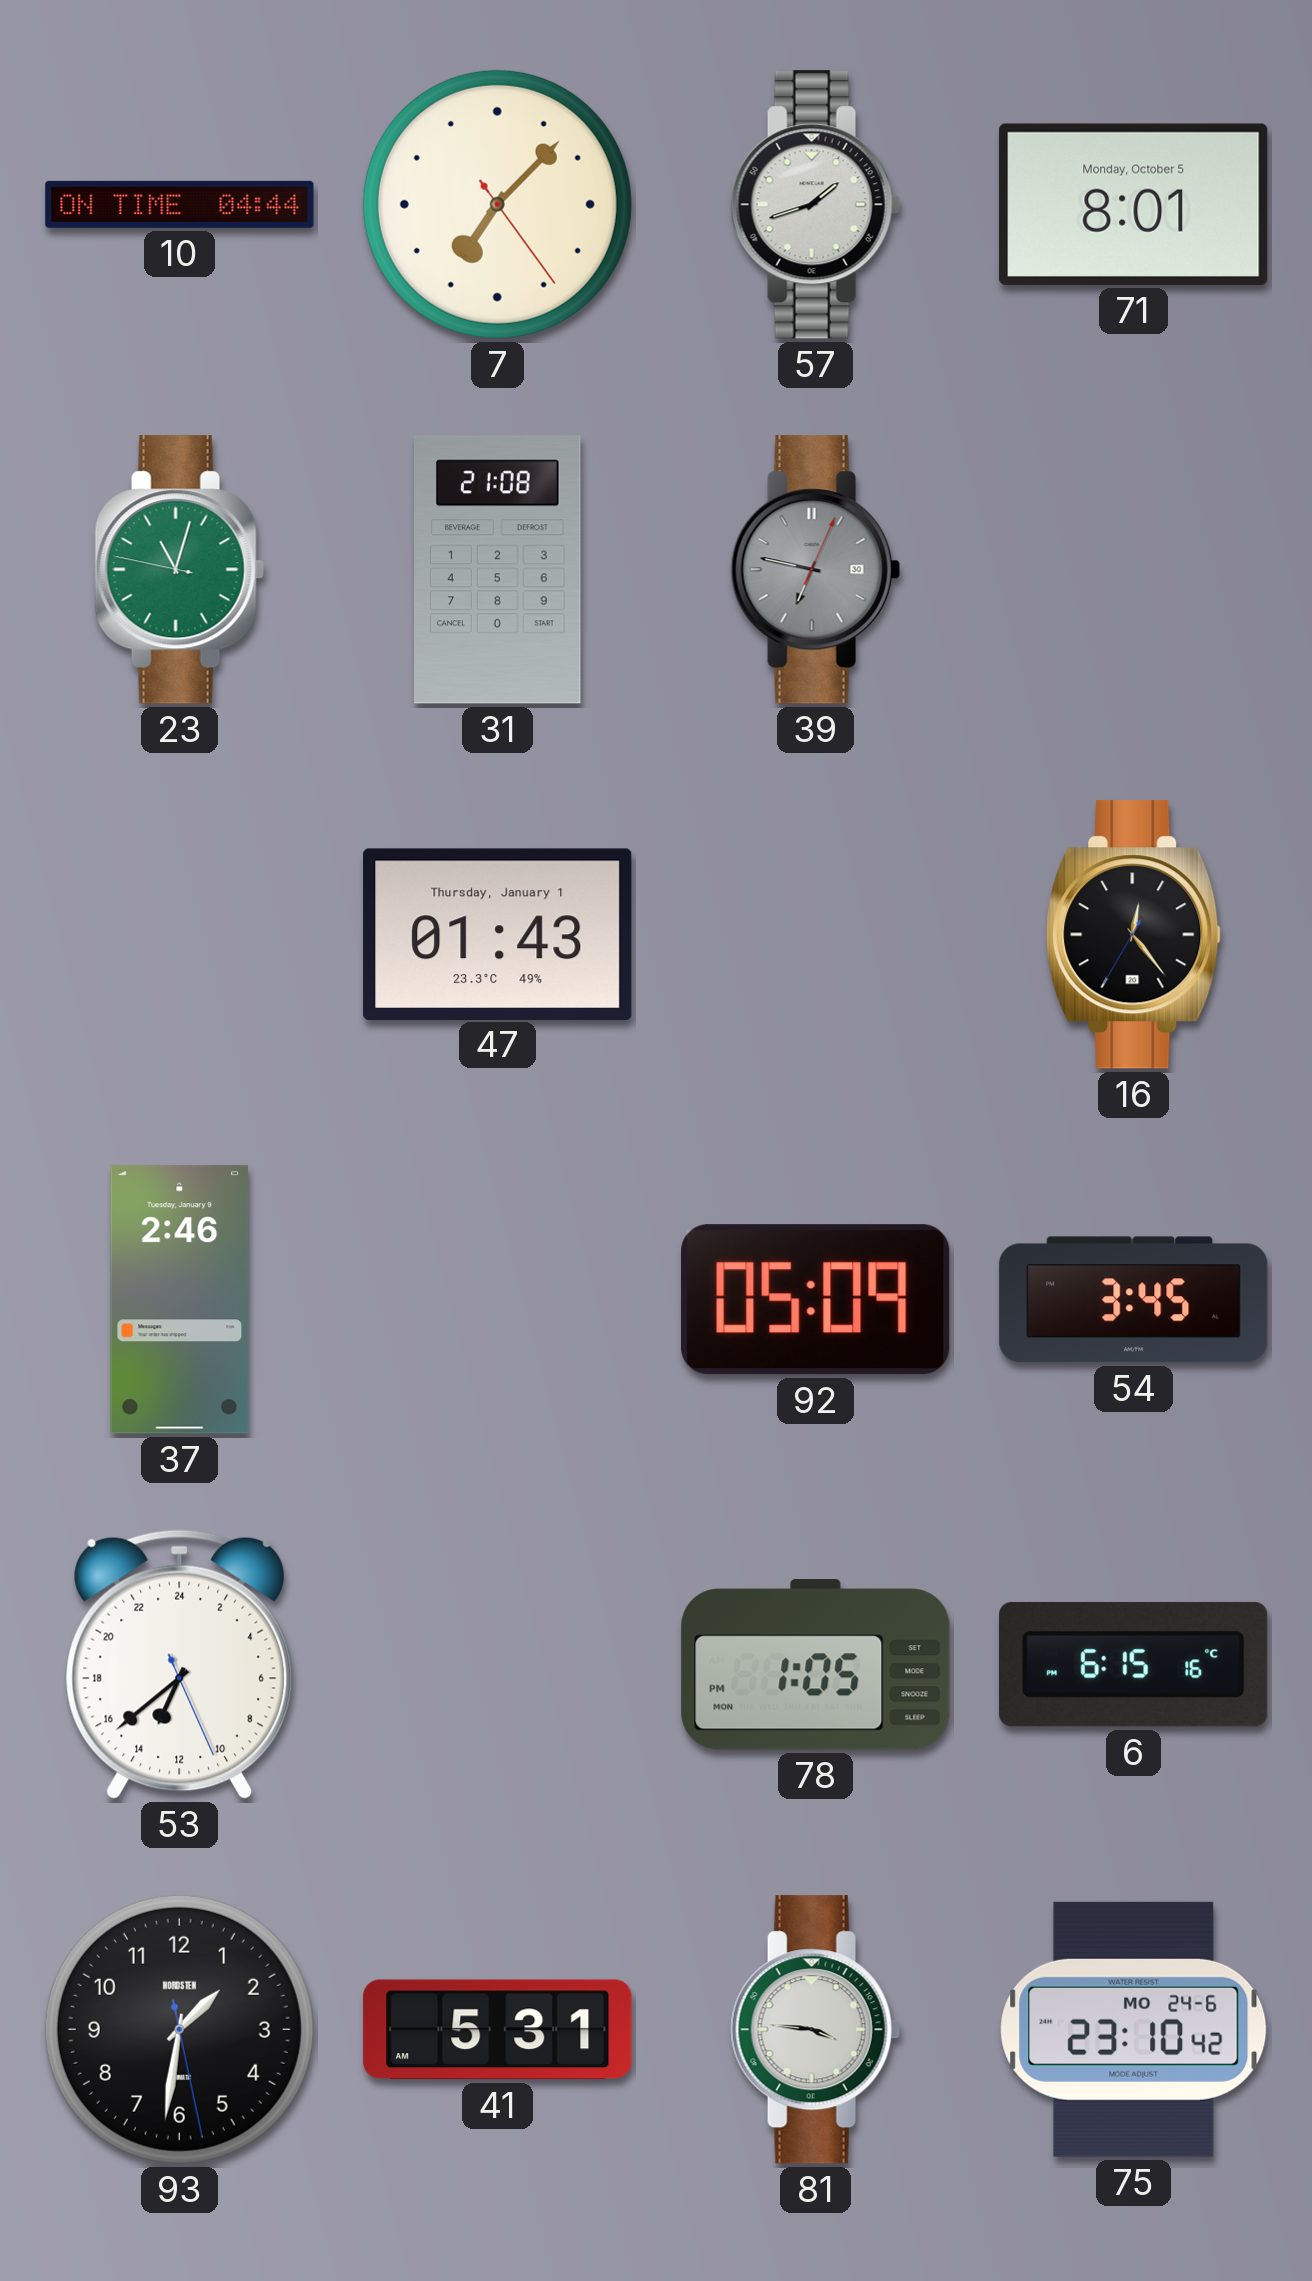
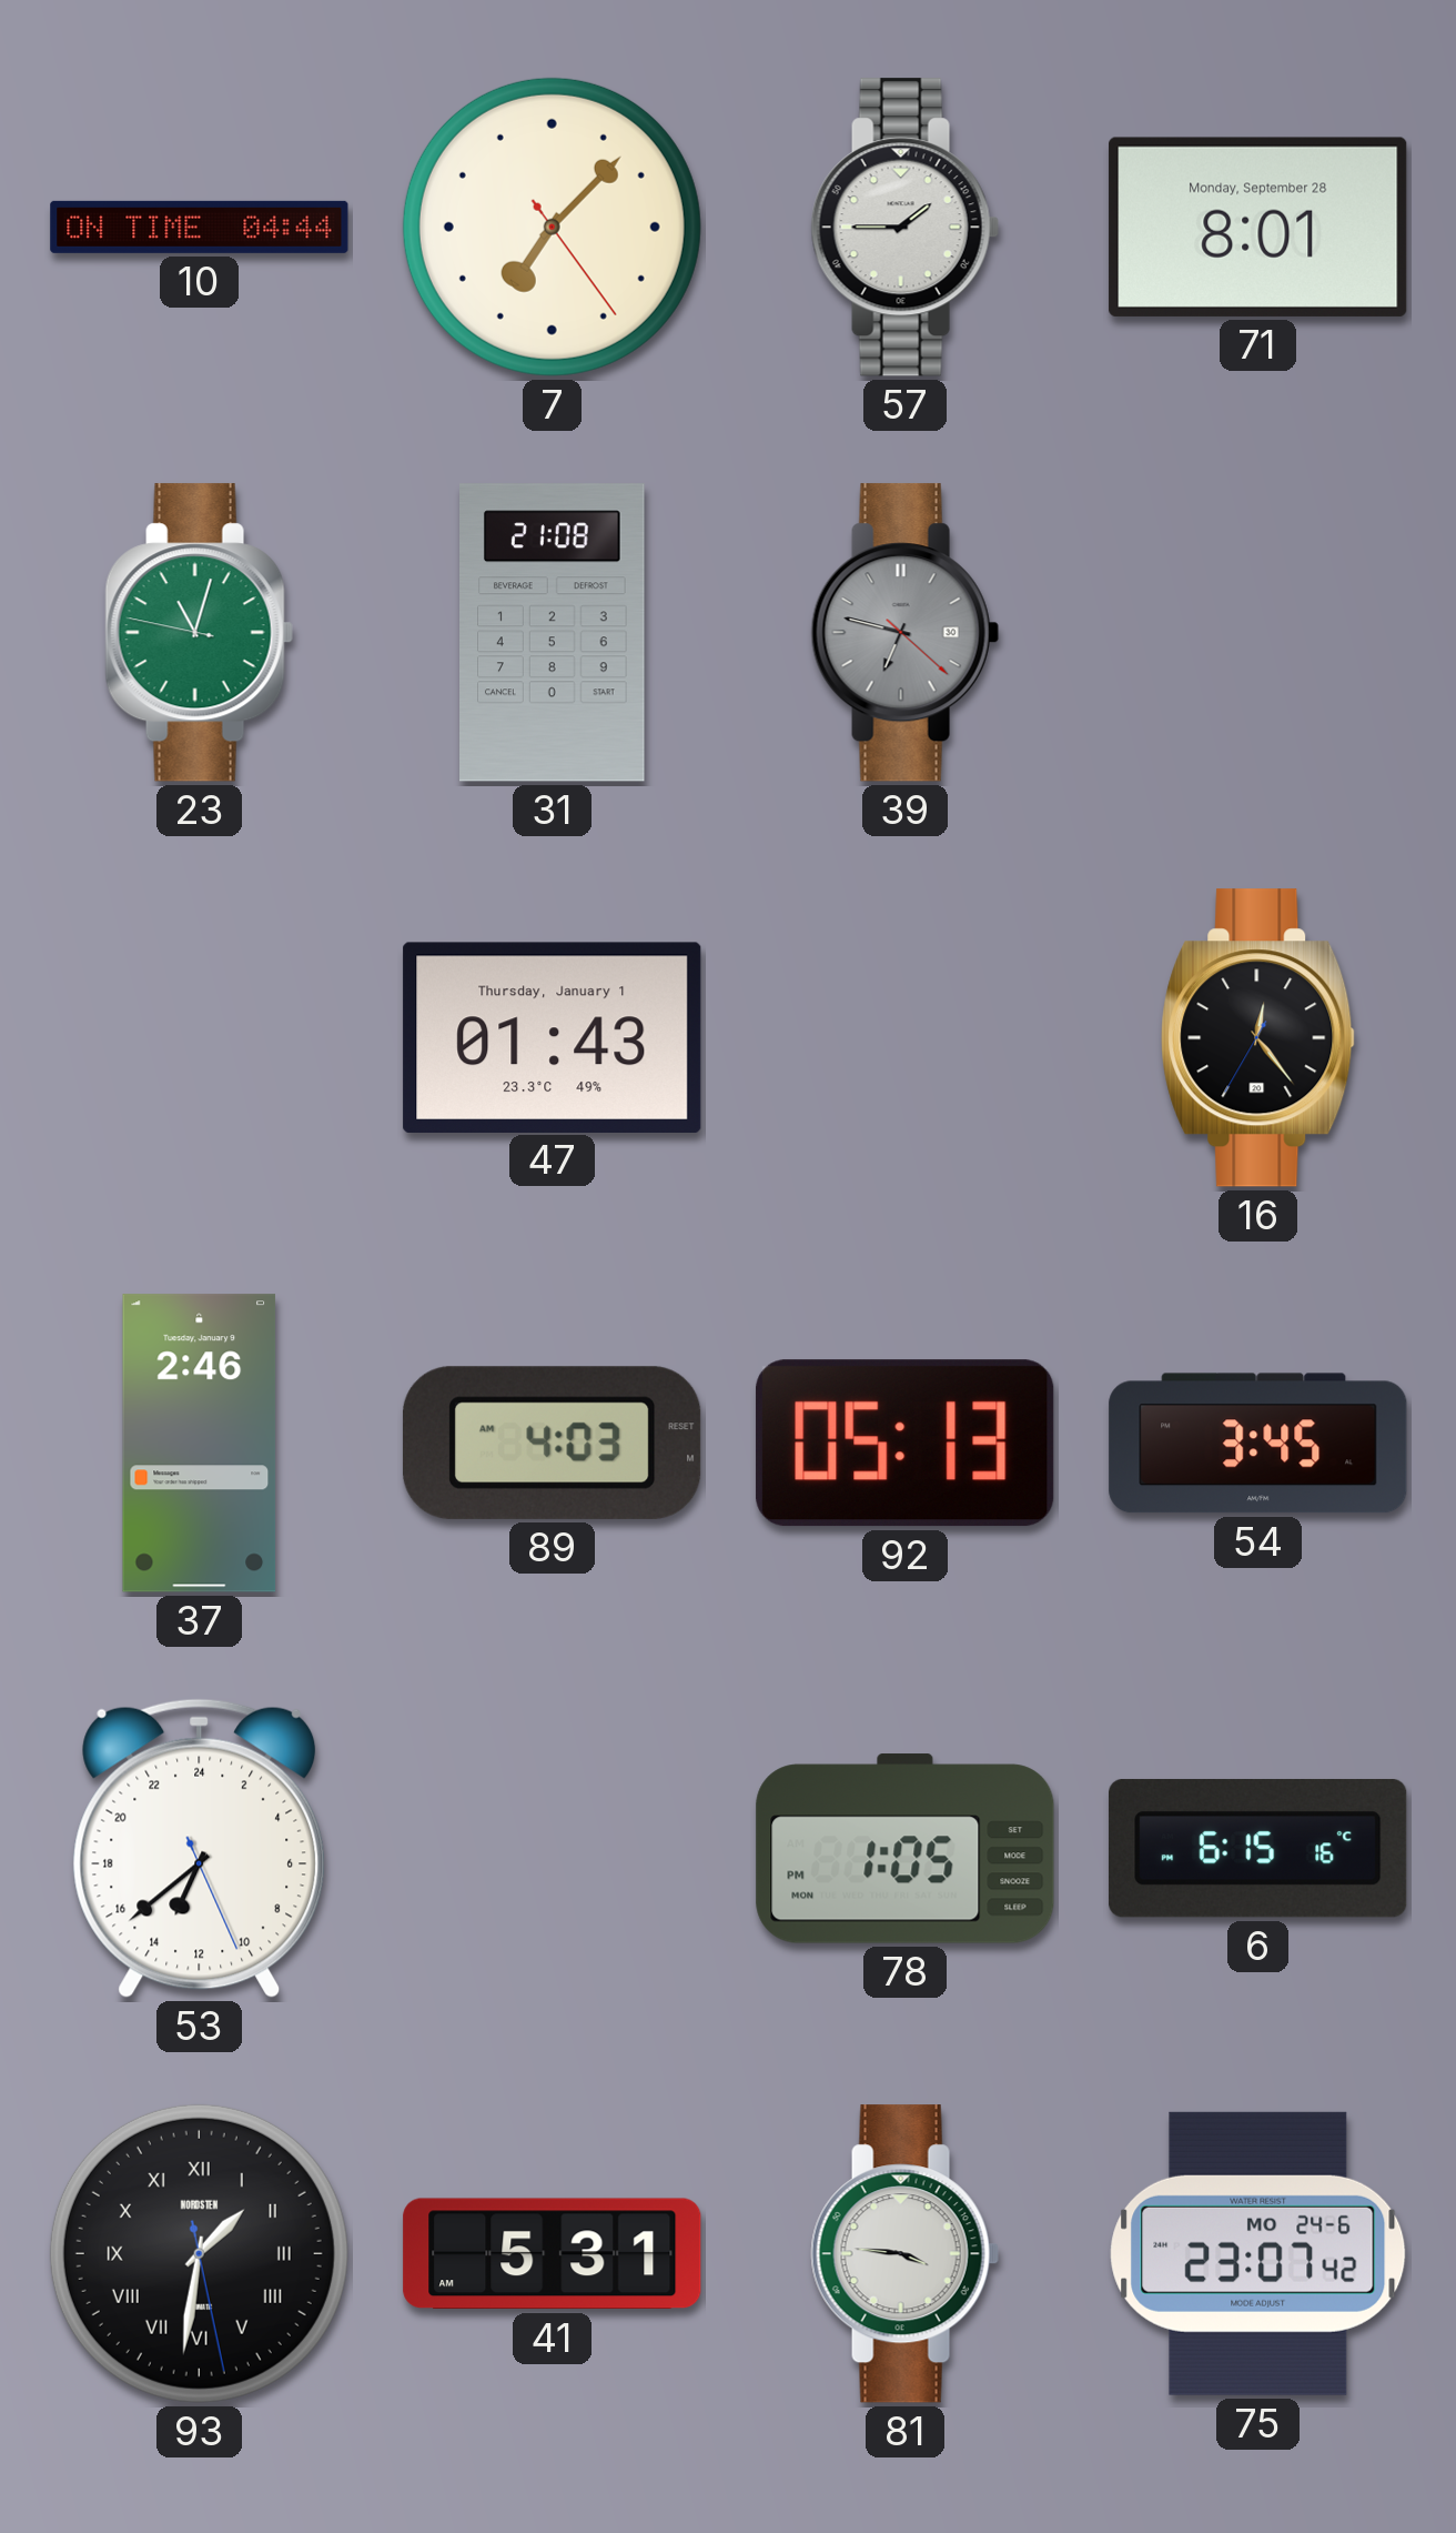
57: 1:42 -> 1:45
71 date: Monday, October 5 -> Monday, September 28
39: 6:47:04 -> 6:47:22
89: none -> 4:03
92: 05:09 -> 05:13
93 numerals: Arabic -> Roman
75: 23:10 -> 23:07
